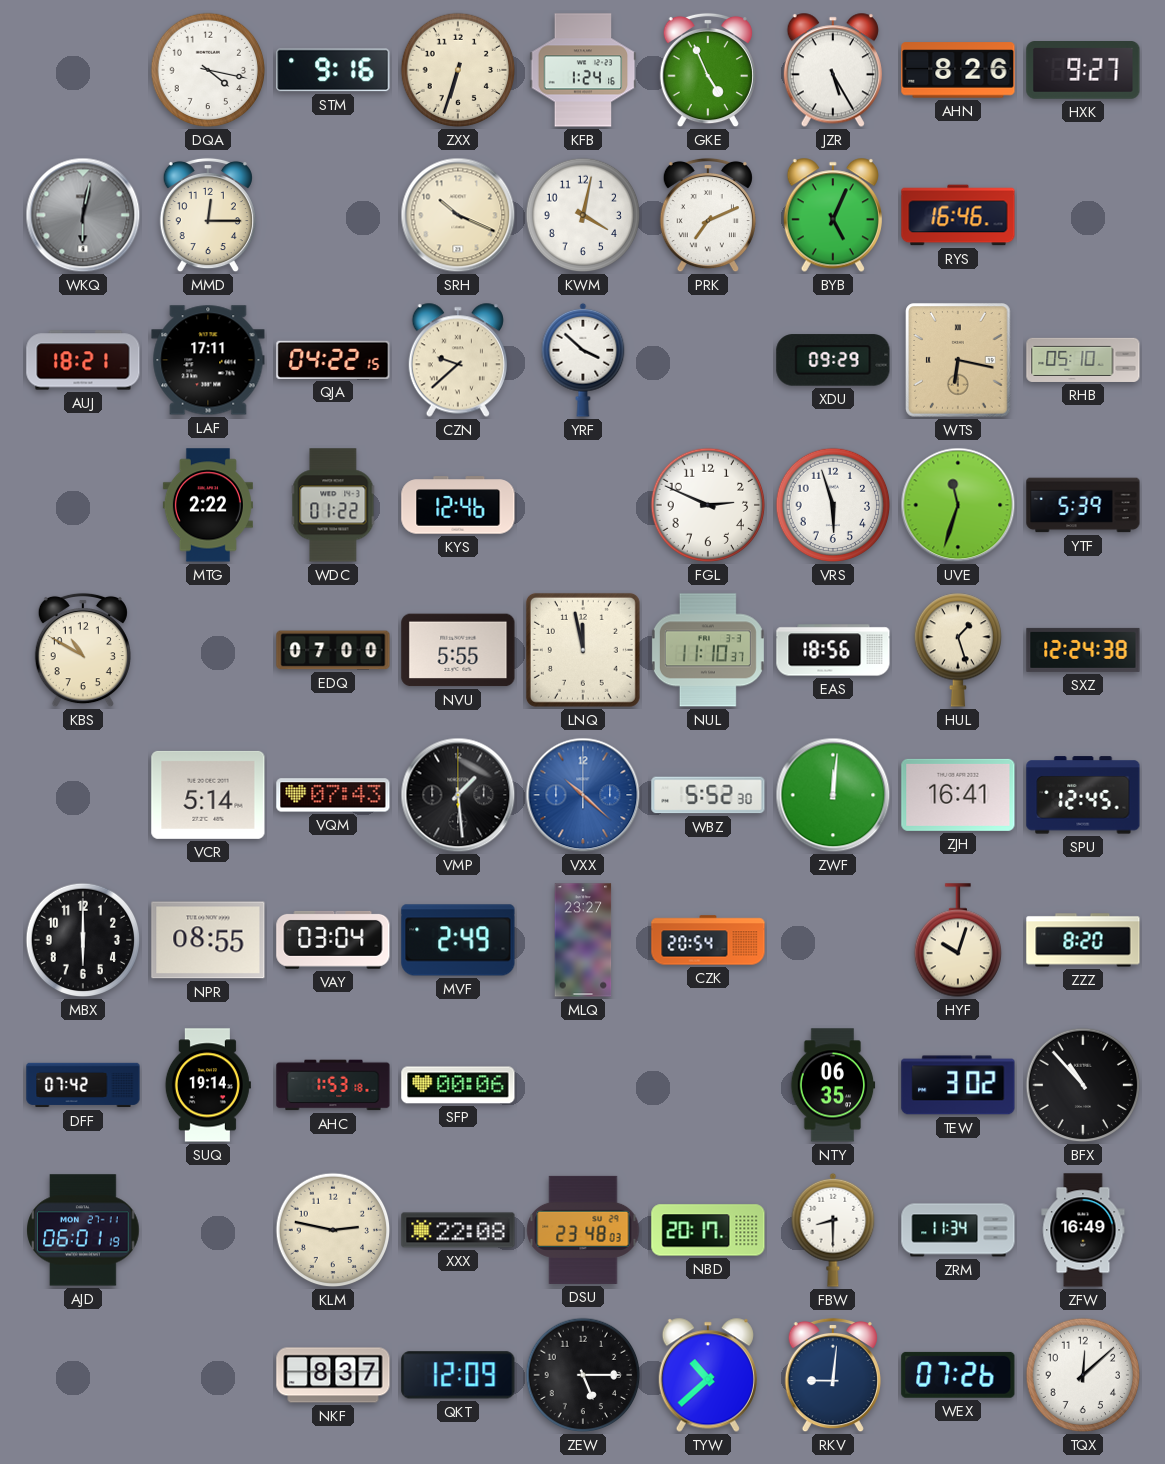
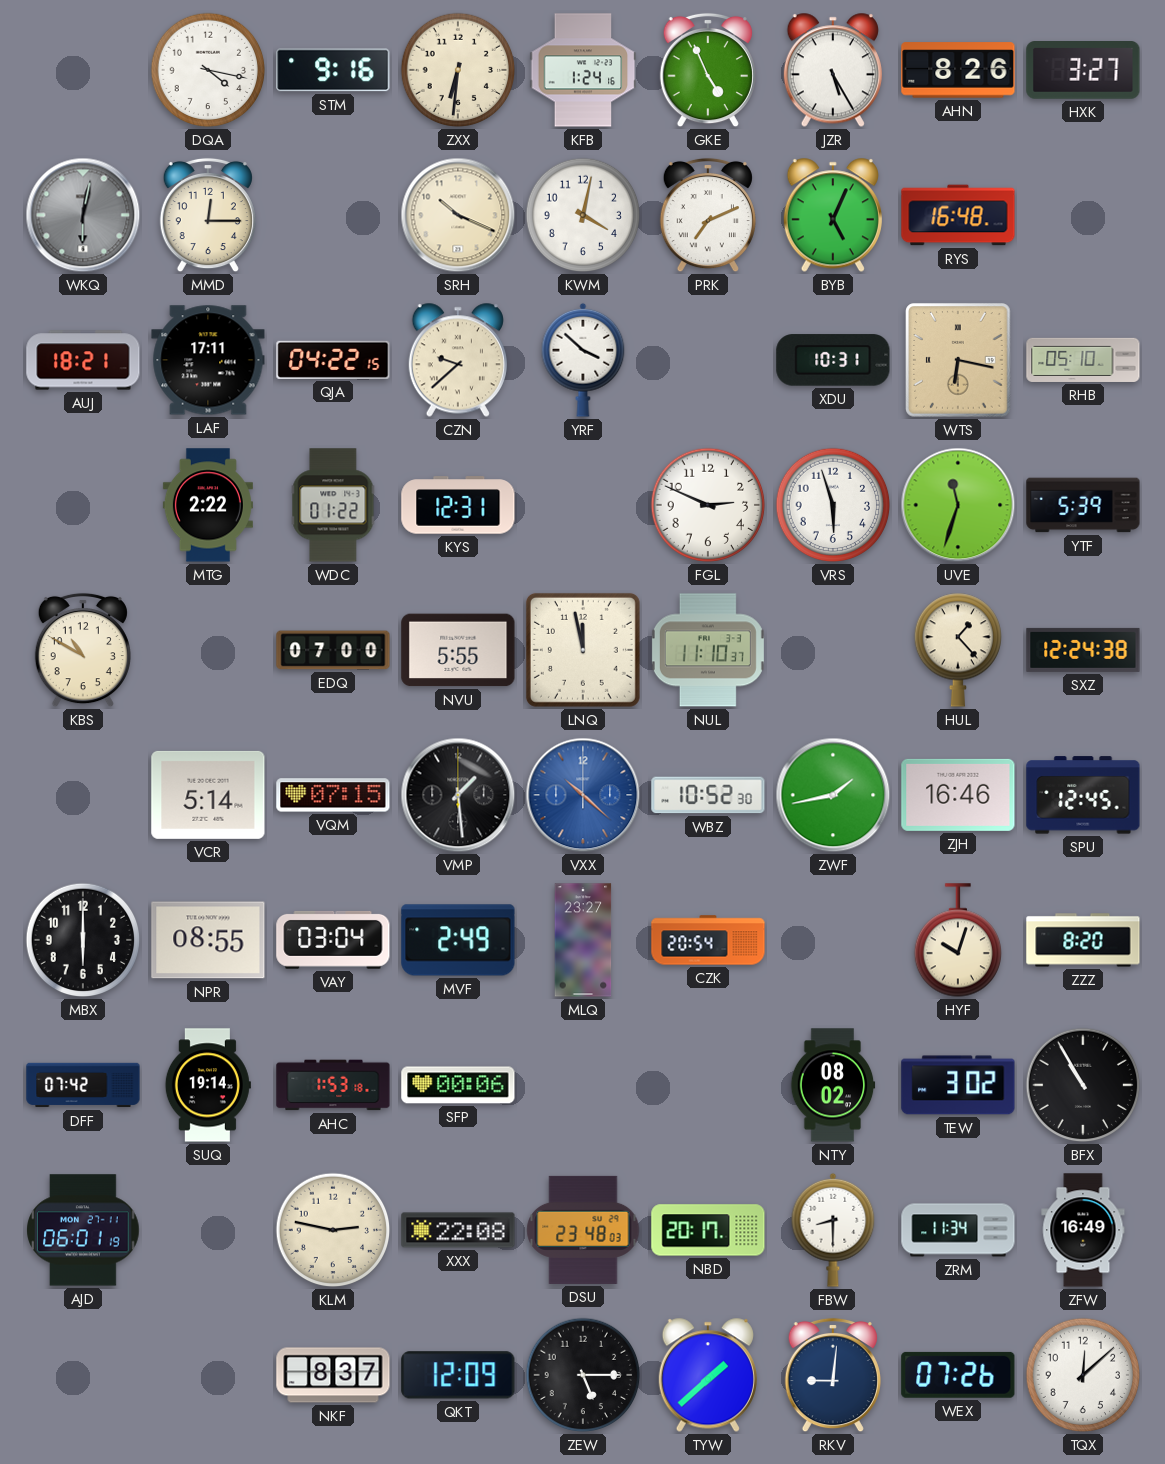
ZXX: 6:33 -> 6:31
HXK: 9:27 -> 3:27
RYS: 16:46 -> 16:48
XDU: 09:29 -> 10:31
KYS: 12:46 -> 12:31
EAS: 18:56 -> none
HUL: 1:27 -> 1:23
VQM: 07:43 -> 07:15
WBZ: 5:52 -> 10:52
ZWF: 12:01 -> 1:43
ZJH: 16:41 -> 16:46
NTY: 06:35 -> 08:02
BFX: 10:53 -> 10:55
TYW: 10:38 -> 1:38
